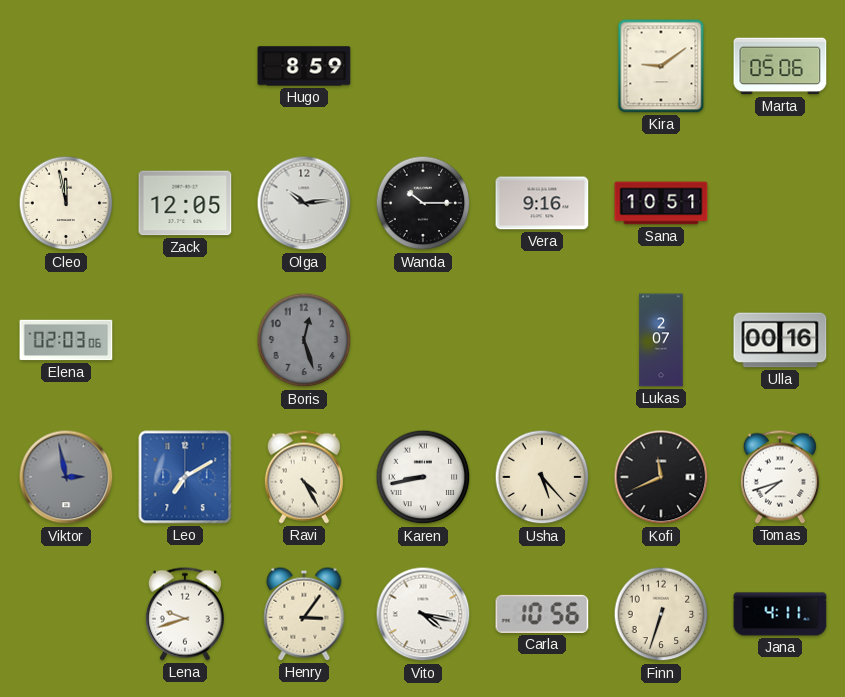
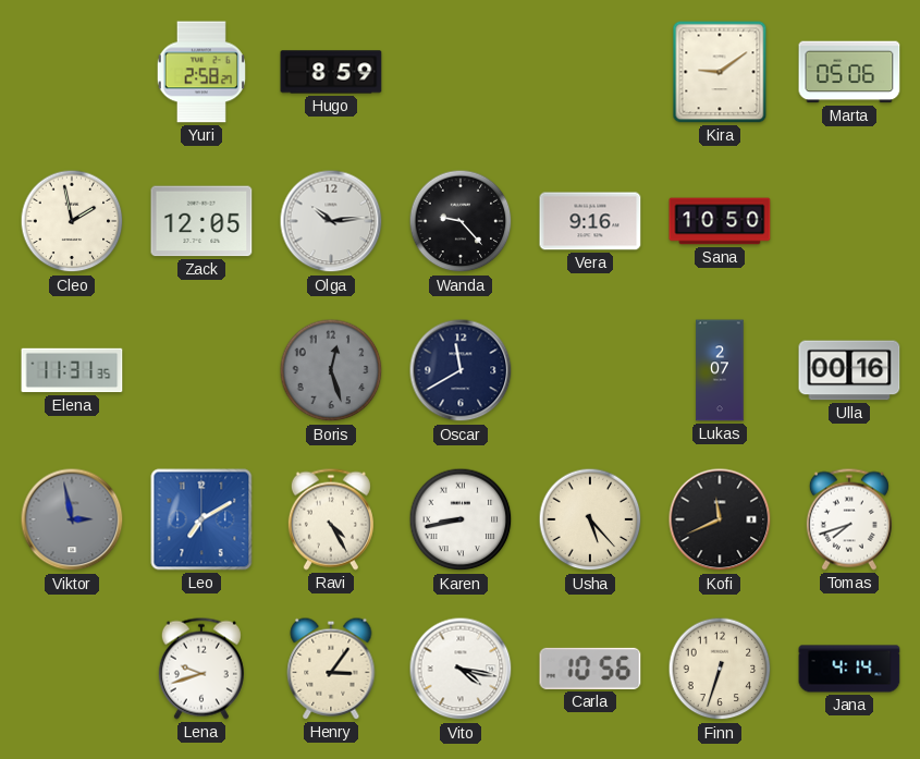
Yuri: none -> 2:58
Cleo: 11:58 -> 1:58
Wanda: 10:15 -> 9:23
Sana: 10:51 -> 10:50
Elena: 02:03 -> 11:31
Oscar: none -> 11:40
Jana: 4:11 -> 4:14
